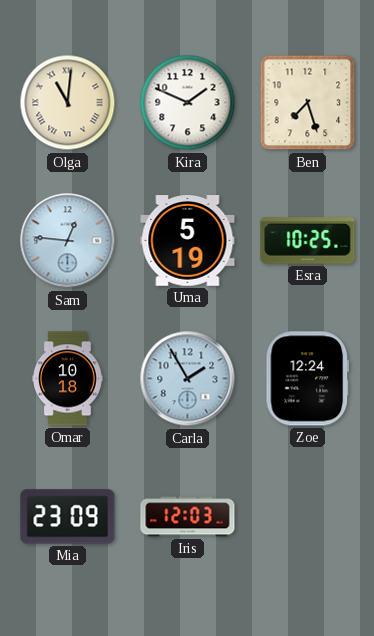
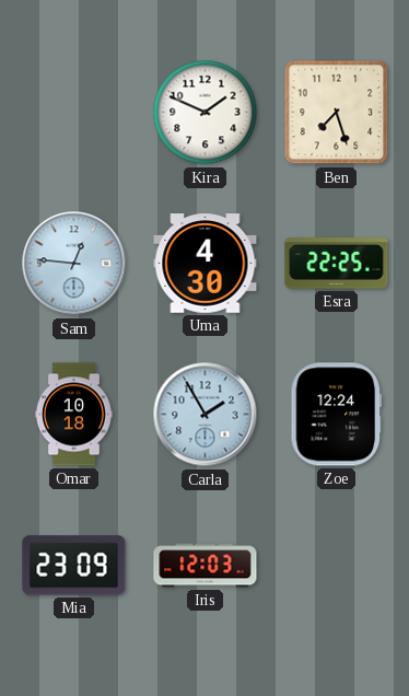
Olga: 11:01 -> none
Uma: 5:19 -> 4:30
Esra: 10:25 -> 22:25
